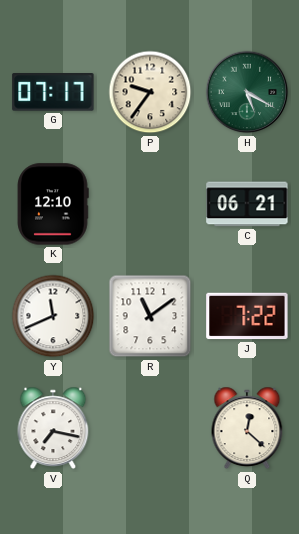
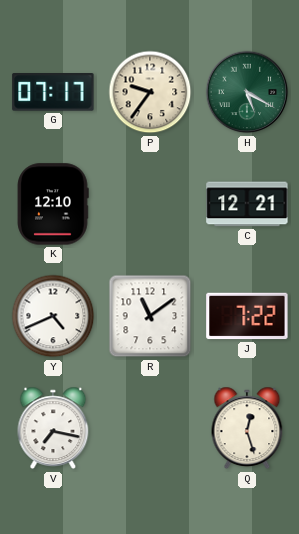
C: 06:21 -> 12:21
Y: 11:41 -> 4:41
Q: 12:22 -> 12:27
